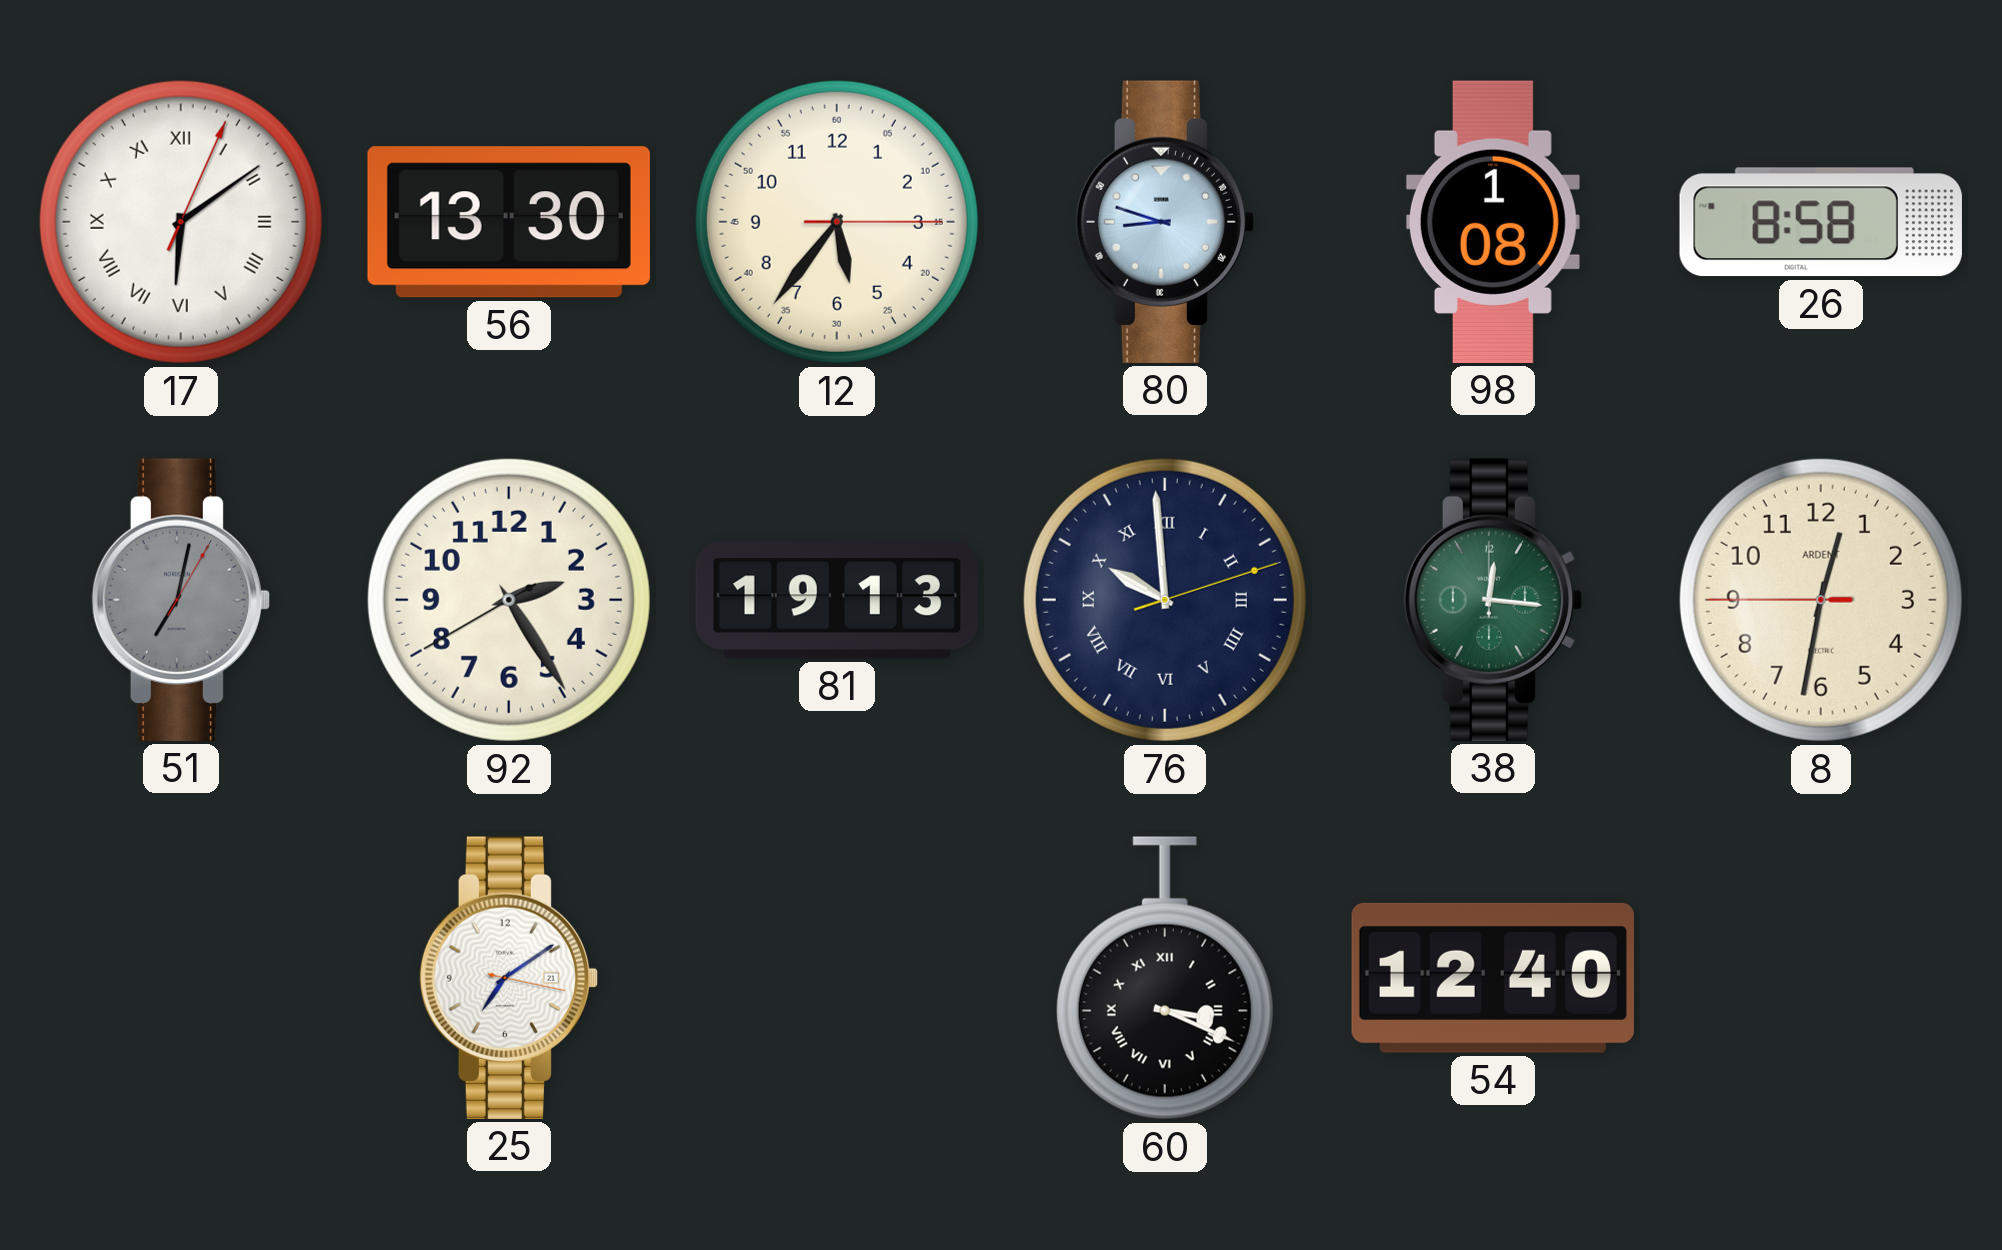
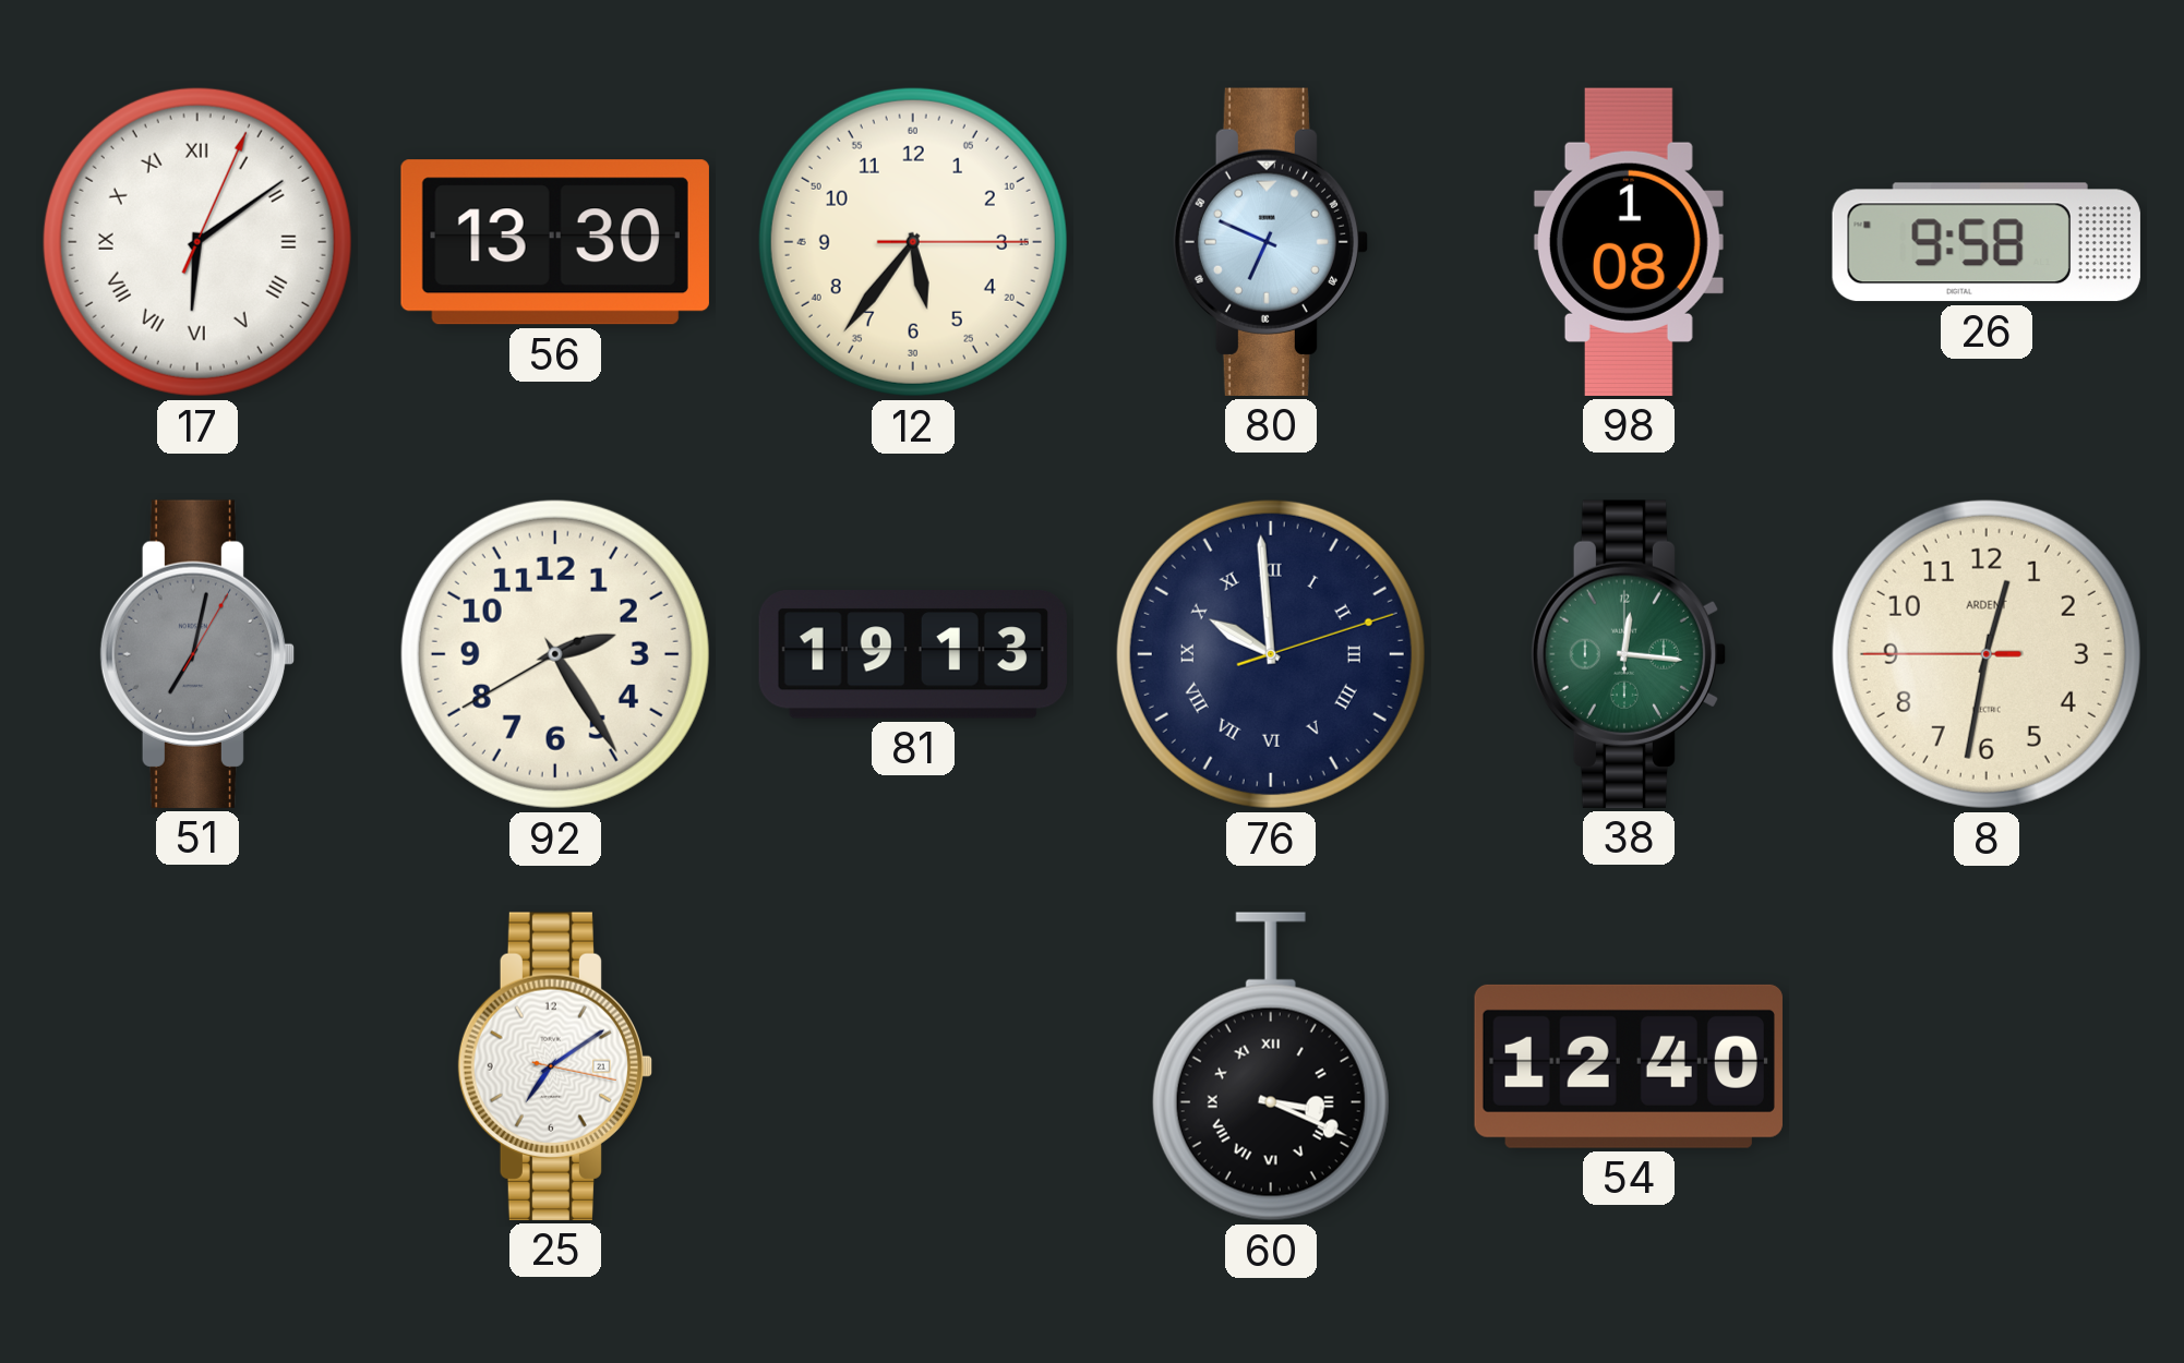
80: 8:48 -> 6:49
26: 8:58 -> 9:58
